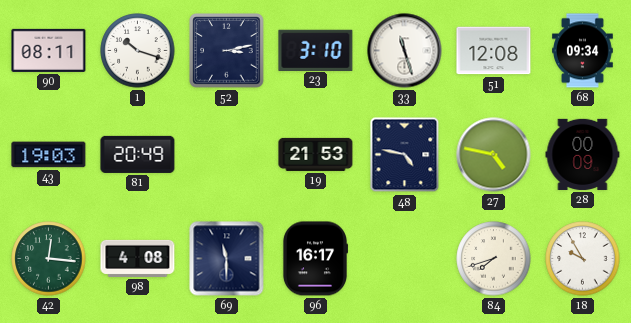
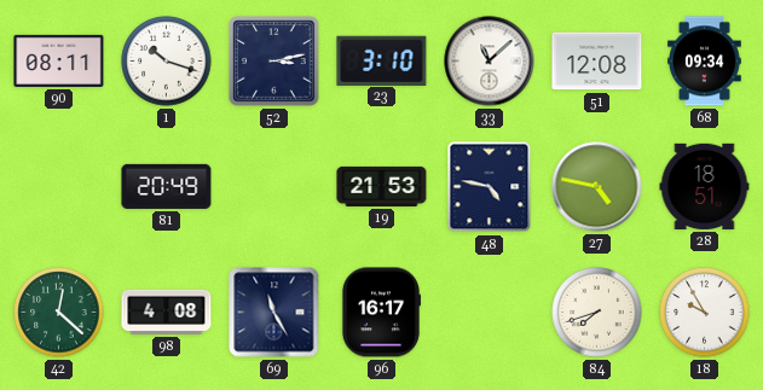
33: 11:27 -> 11:08
43: 19:03 -> none
28: 00:09 -> 18:51
42: 12:16 -> 12:22
69: 11:30 -> 11:25
